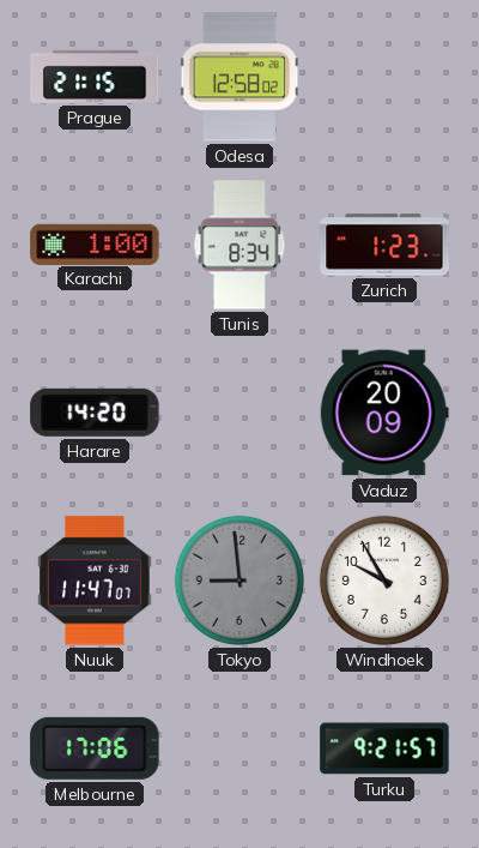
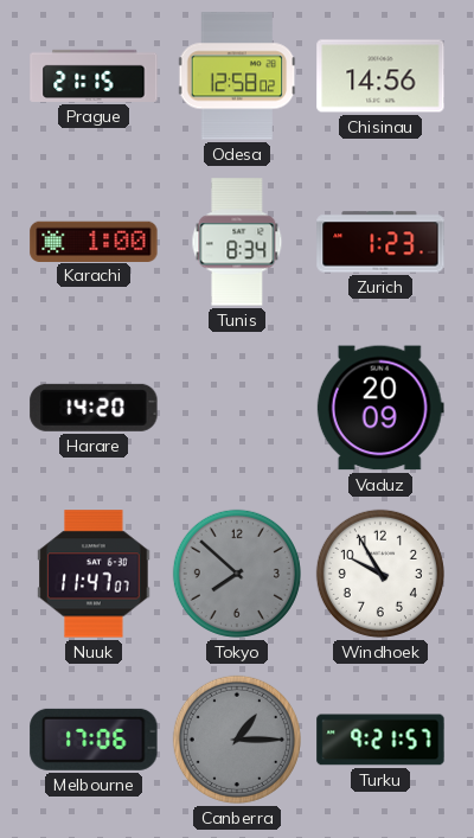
Chisinau: none -> 14:56
Tokyo: 8:59 -> 7:52
Canberra: none -> 1:15
